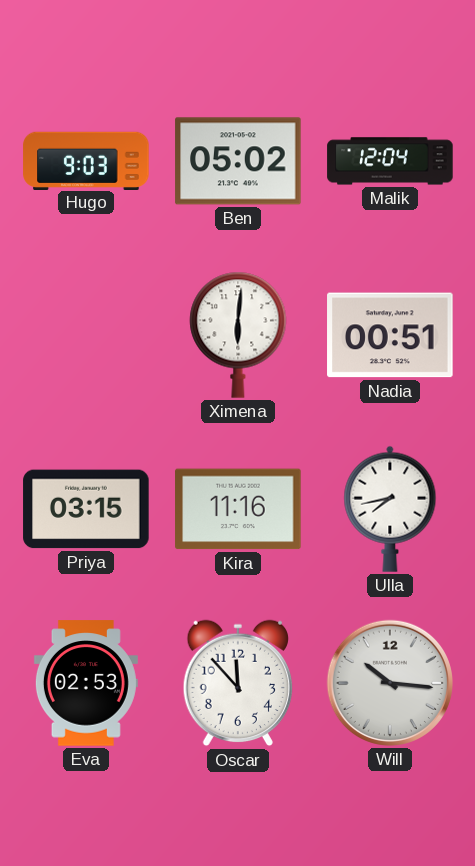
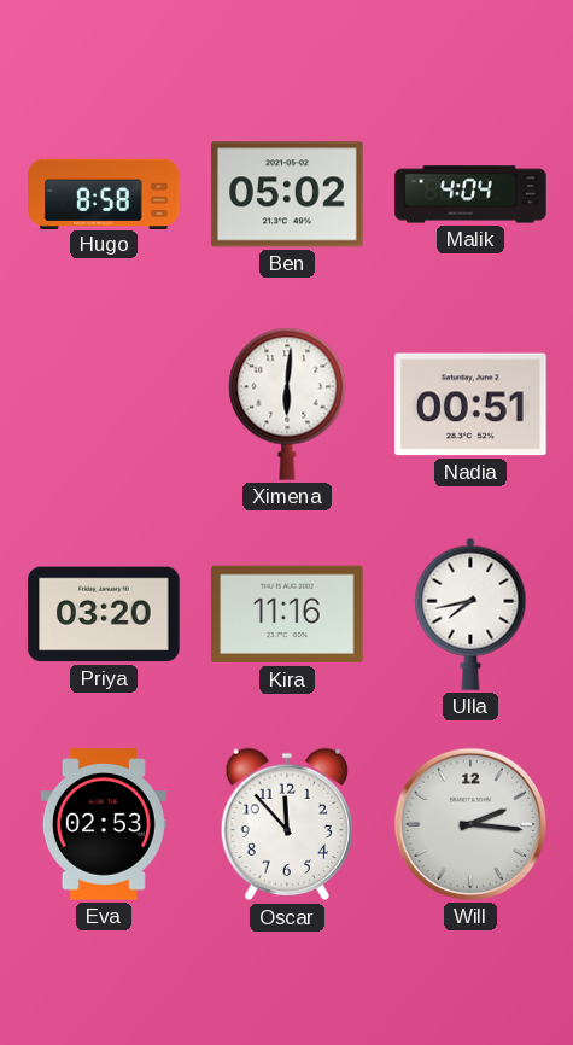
Hugo: 9:03 -> 8:58
Malik: 12:04 -> 4:04
Priya: 03:15 -> 03:20
Will: 10:16 -> 2:16
